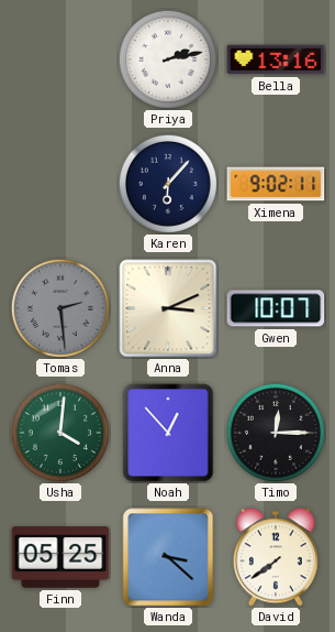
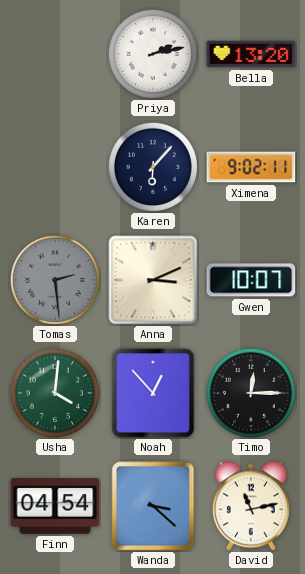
Bella: 13:16 -> 13:20
Finn: 05:25 -> 04:54
David: 7:39 -> 11:13
